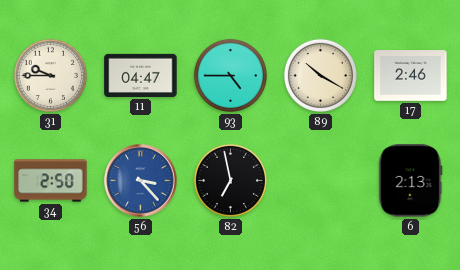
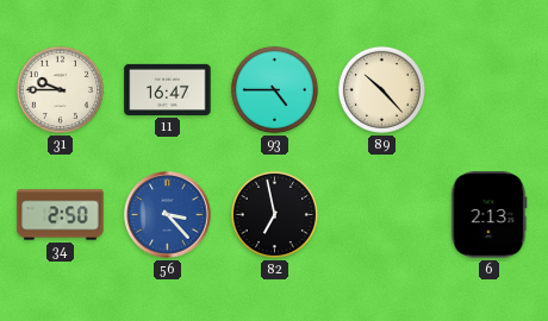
11: 04:47 -> 16:47
89: 10:20 -> 10:23
17: 2:46 -> none
